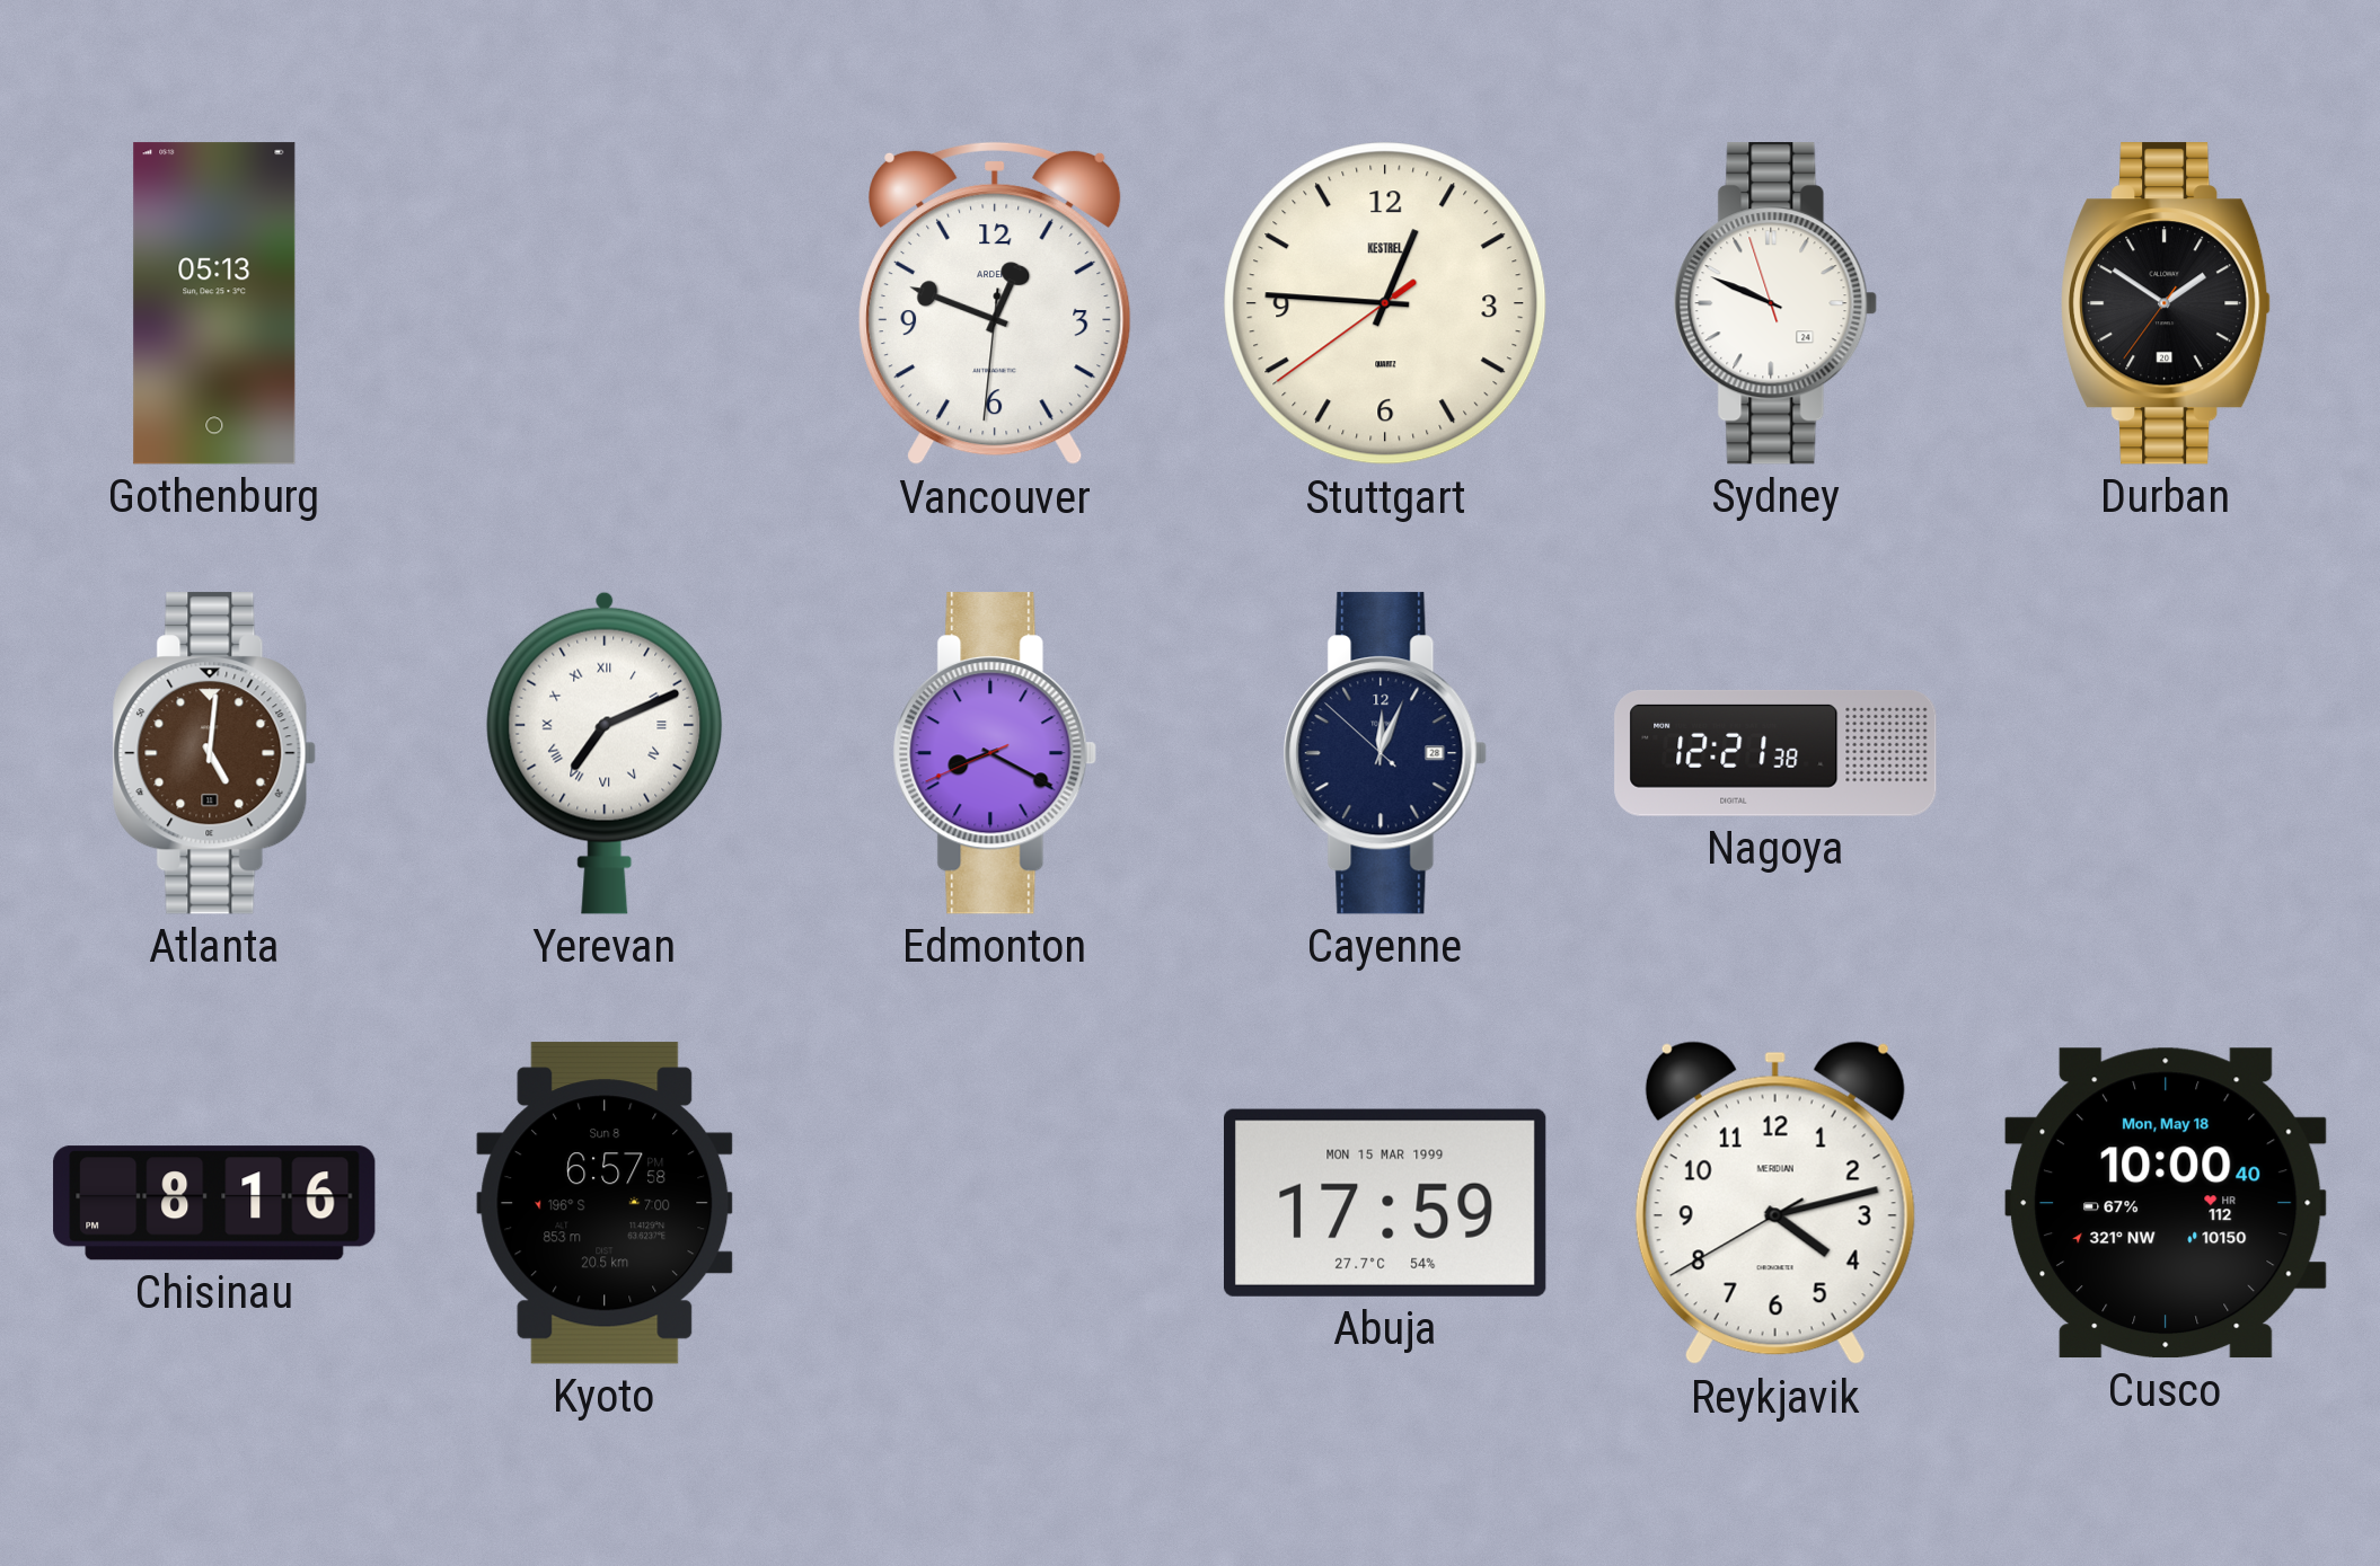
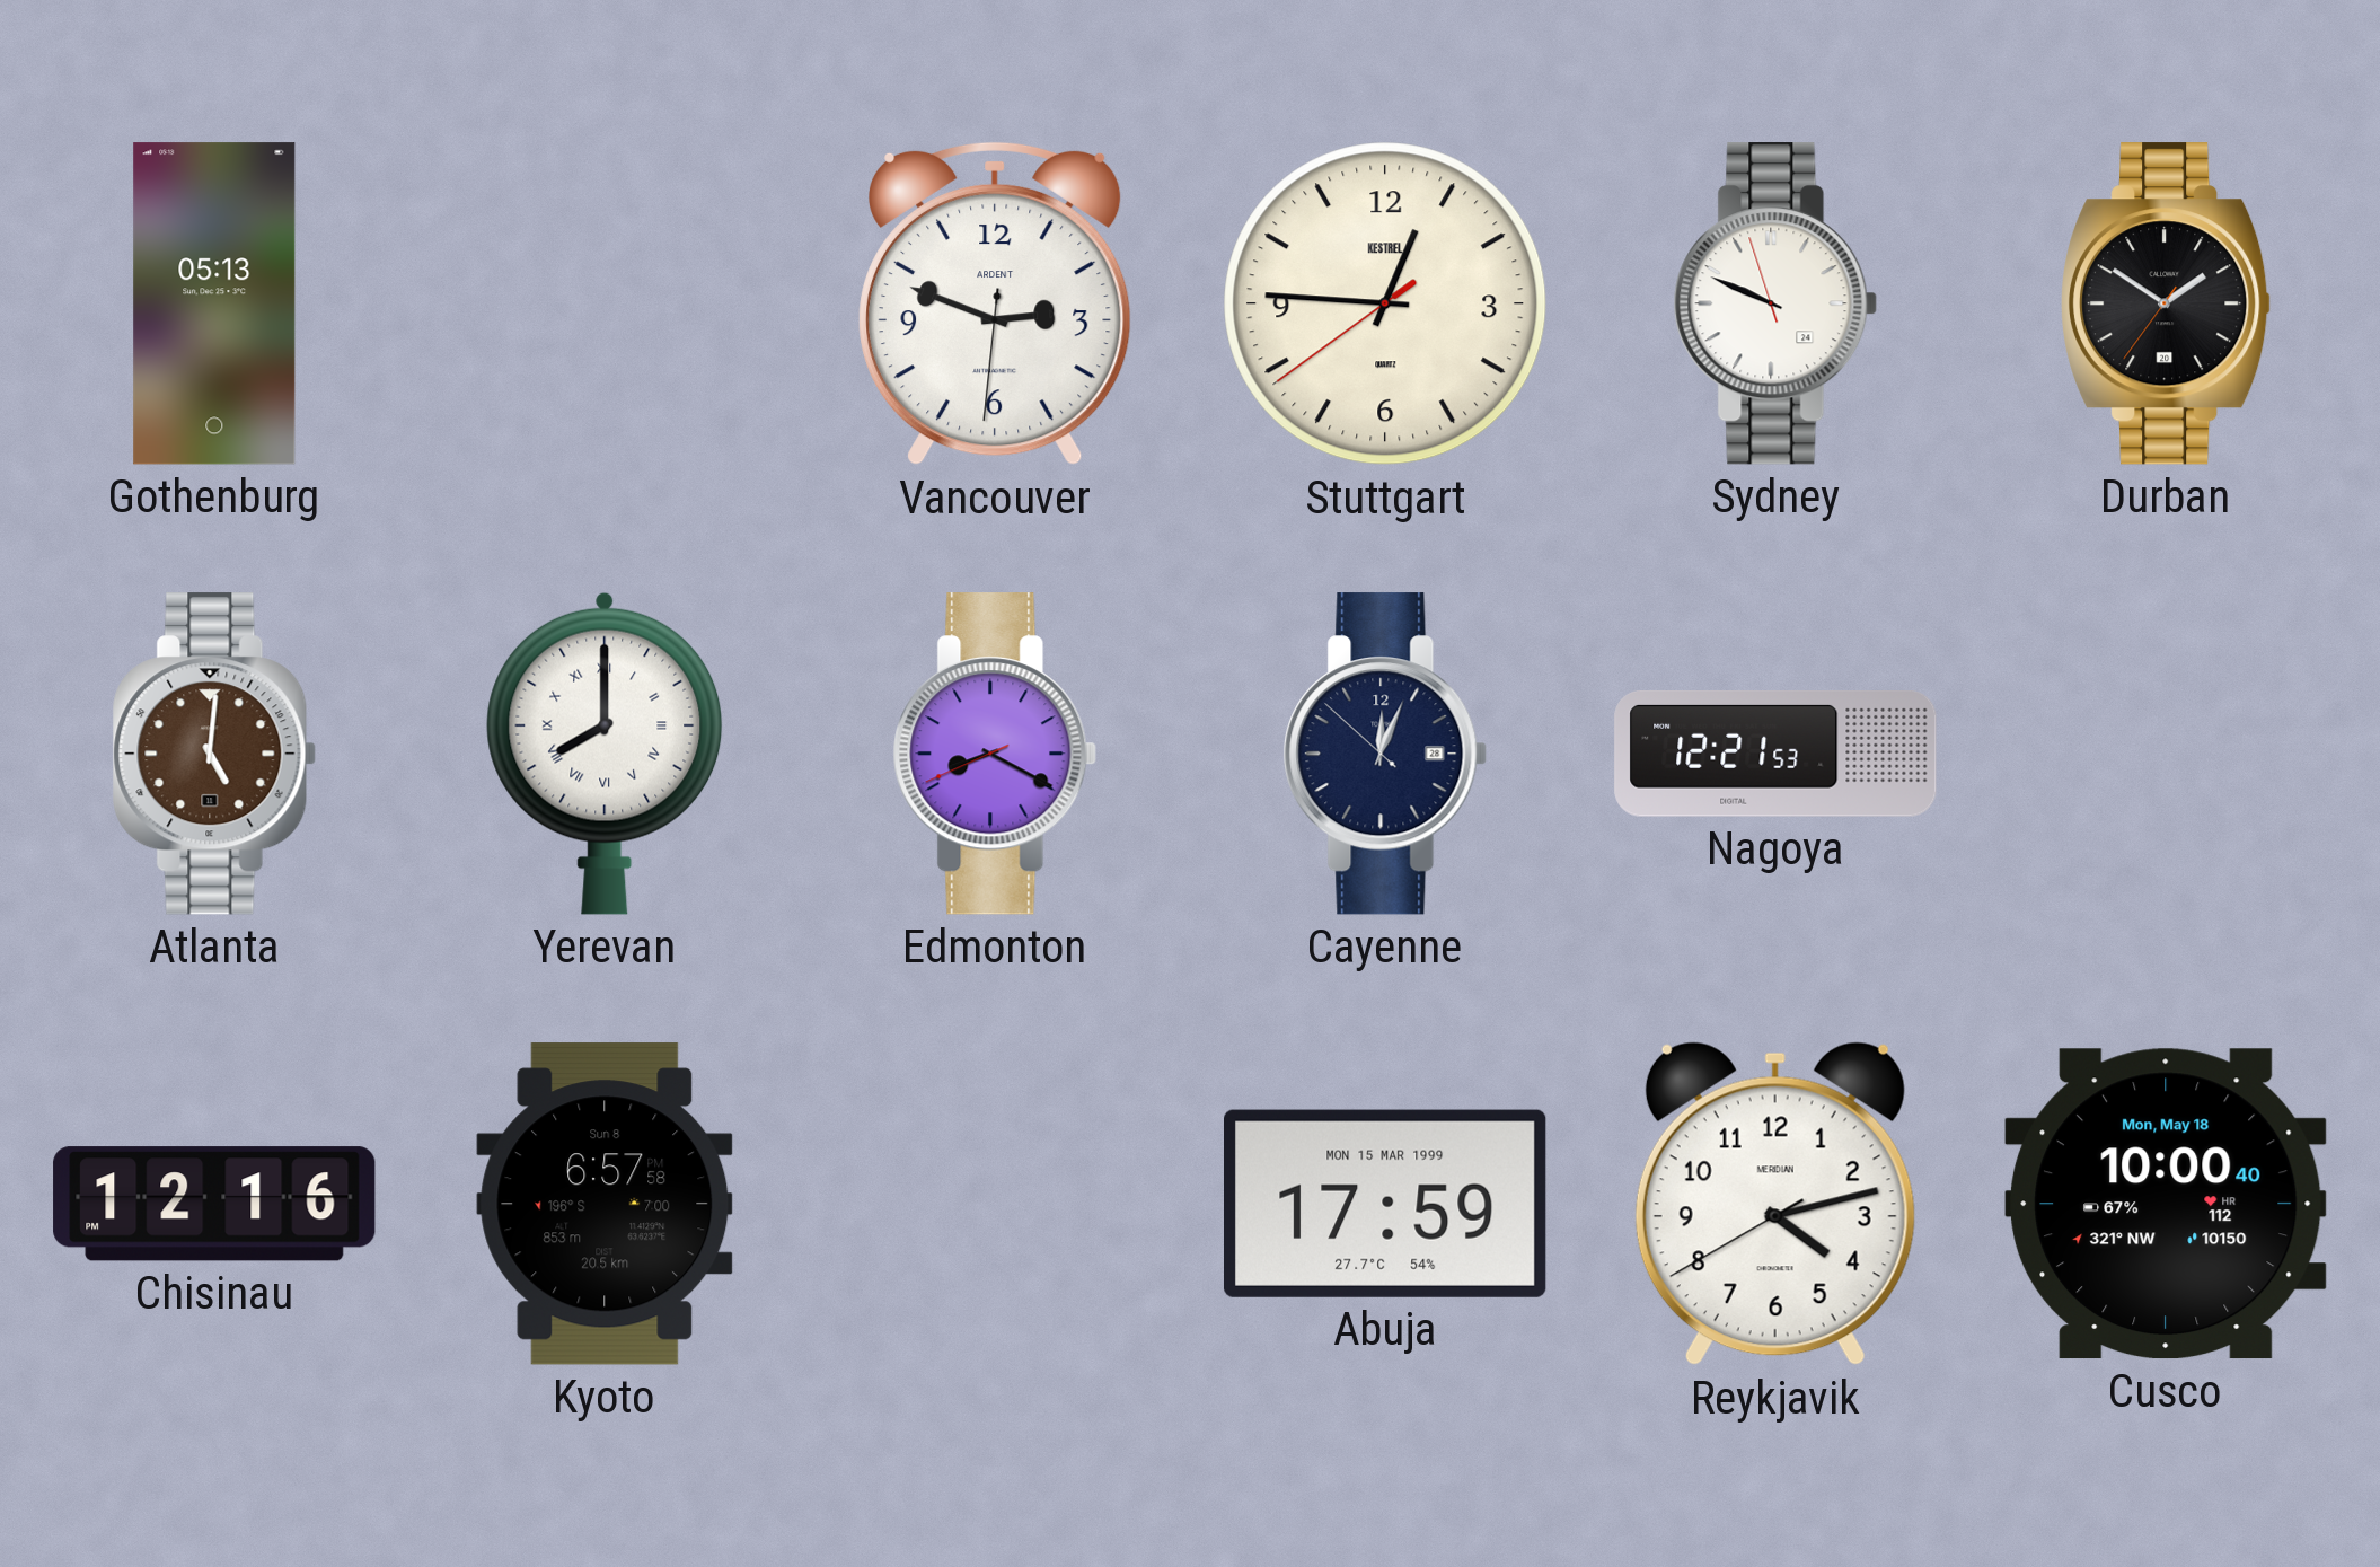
Vancouver: 12:48 -> 2:48
Yerevan: 7:11 -> 8:00
Nagoya: 12:21:38 -> 12:21:53
Chisinau: 8:16 -> 12:16
